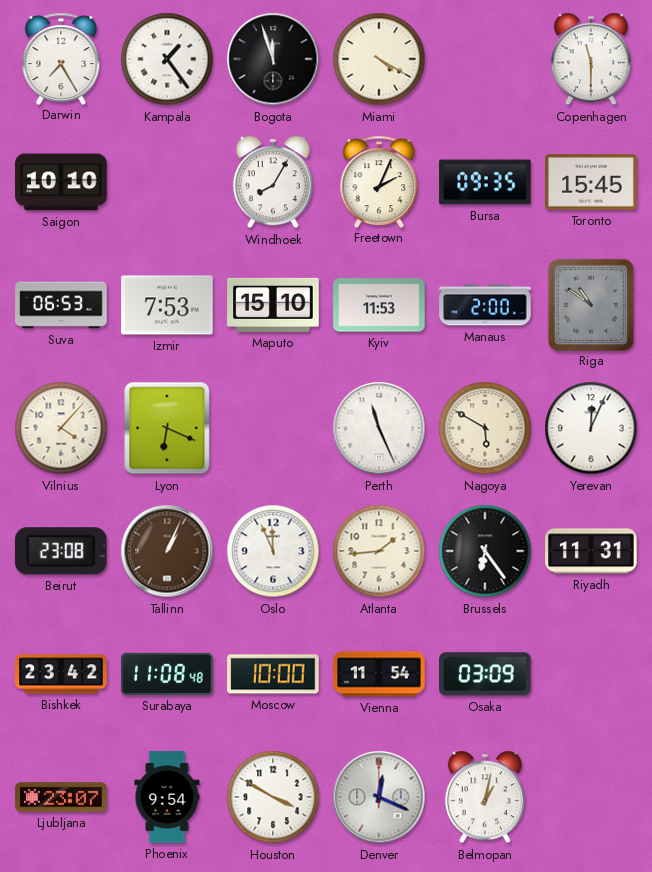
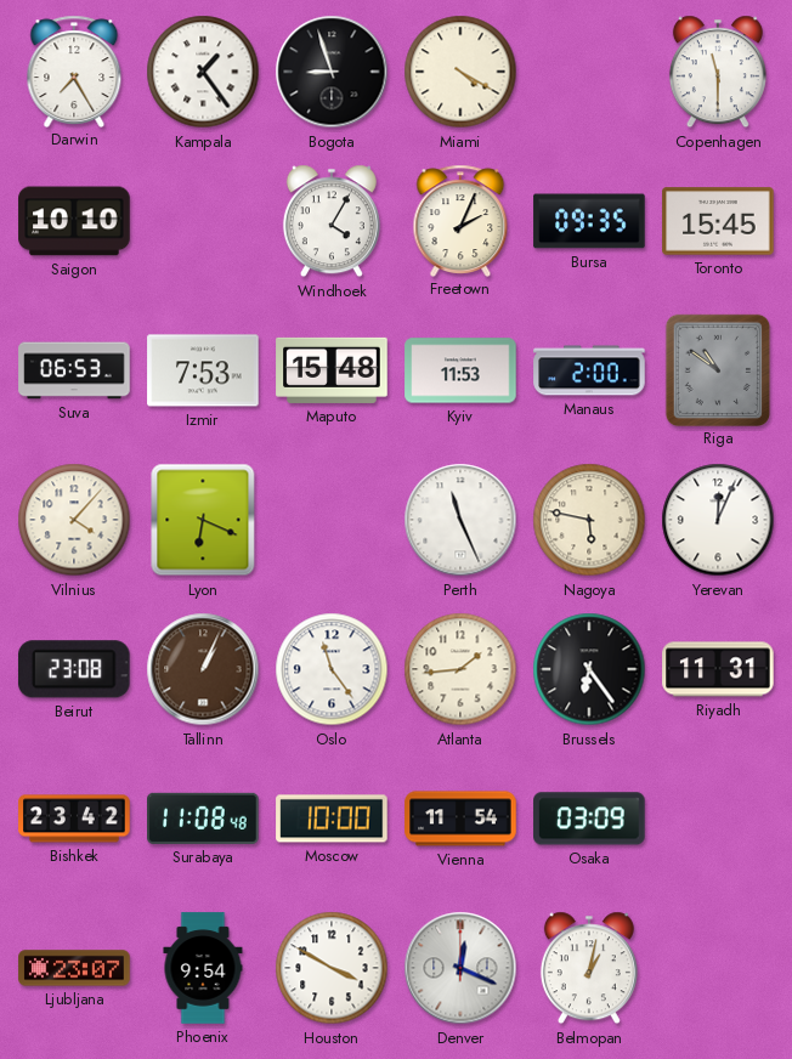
Bogota: 11:57 -> 8:57
Windhoek: 8:05 -> 4:05
Maputo: 15:10 -> 15:48
Nagoya: 5:50 -> 5:47
Oslo: 11:56 -> 11:24
